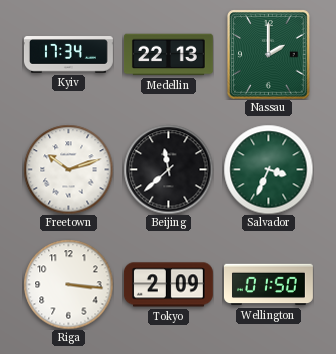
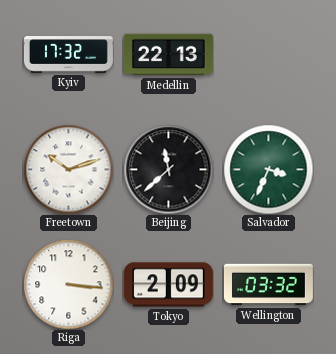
Kyiv: 17:34 -> 17:32
Nassau: 2:00 -> none
Wellington: 01:50 -> 03:32
